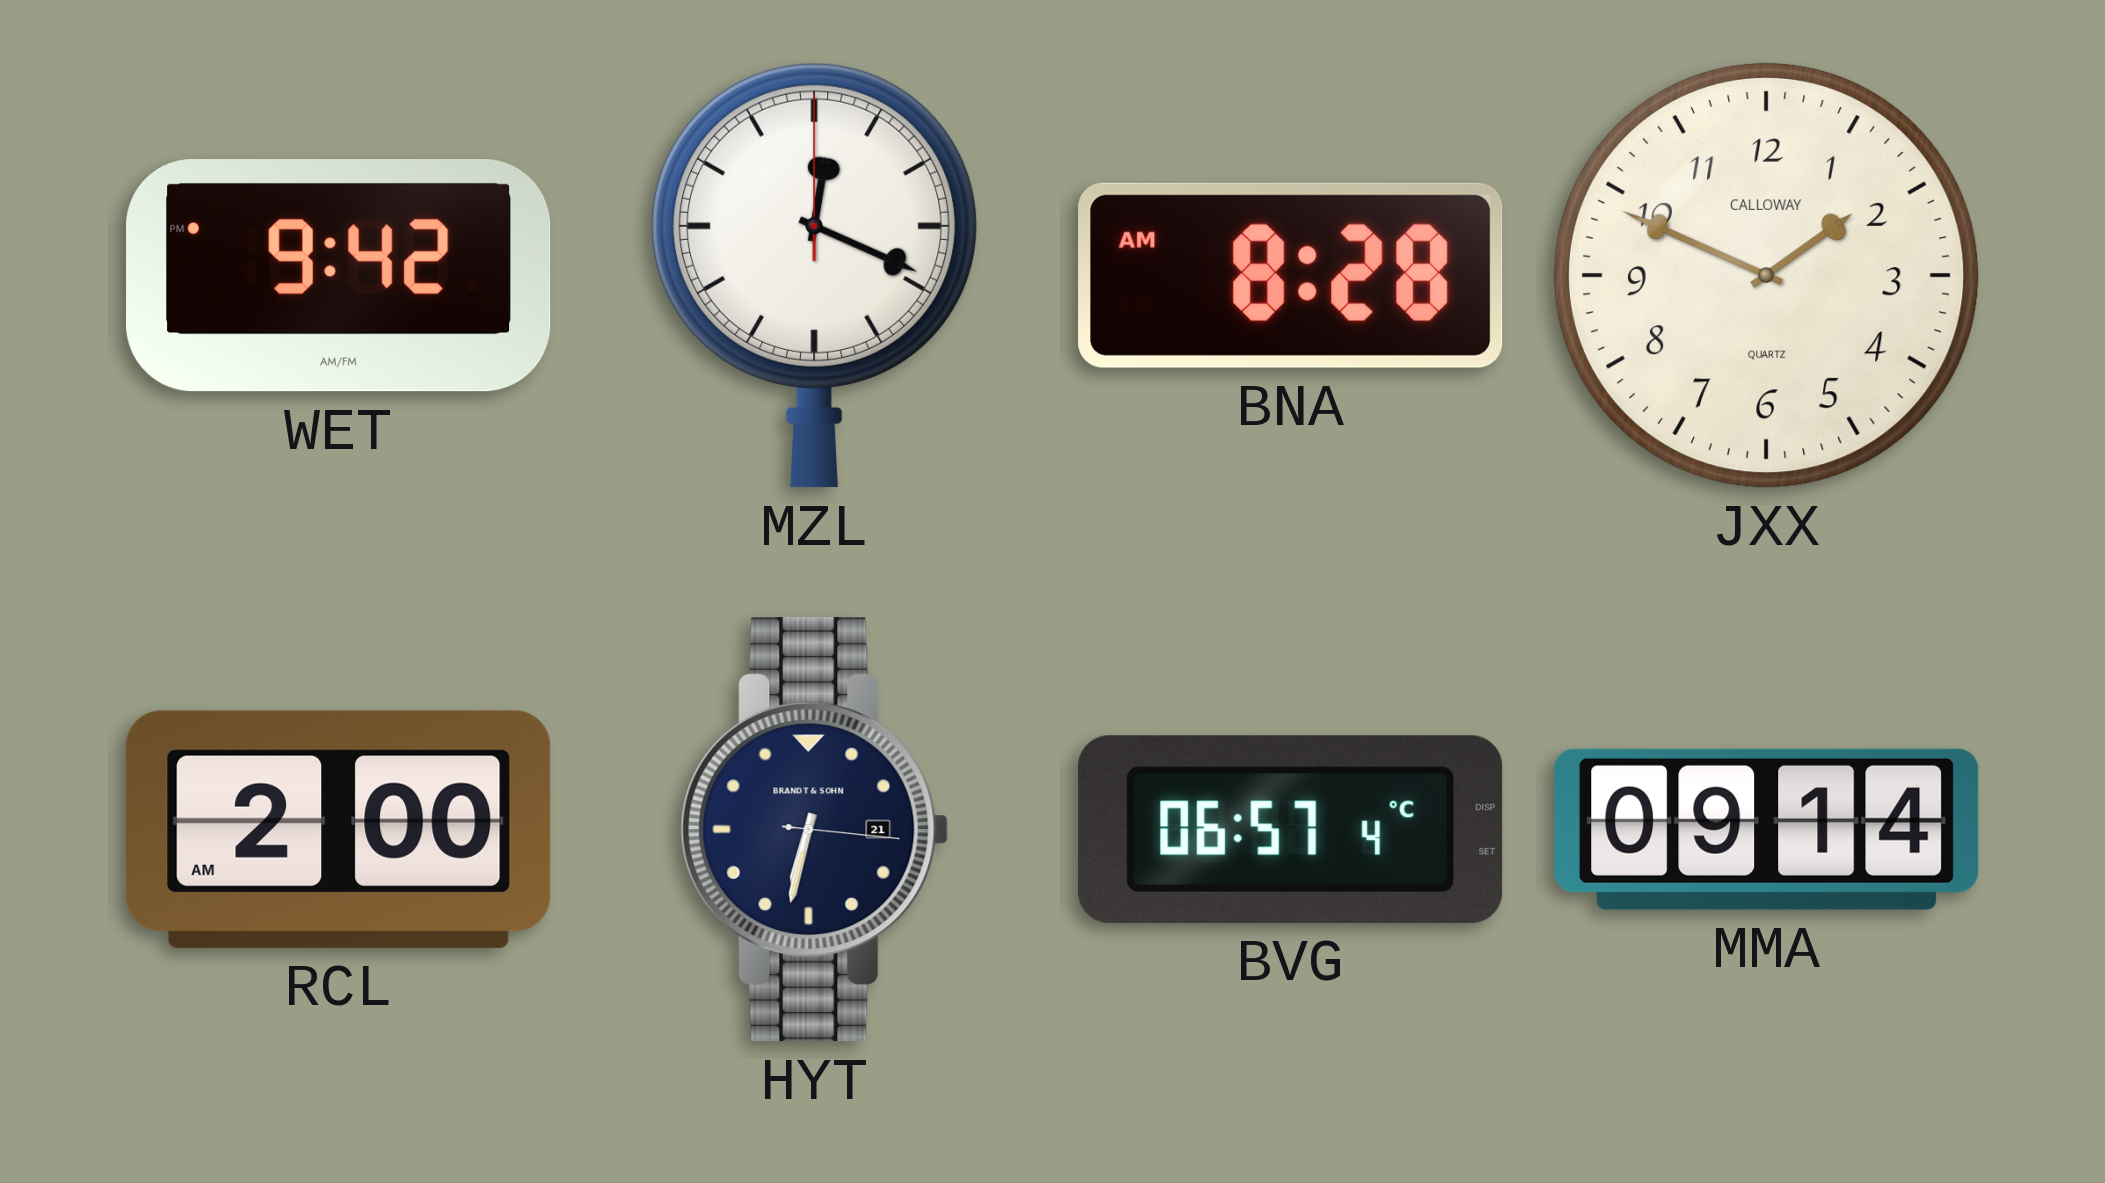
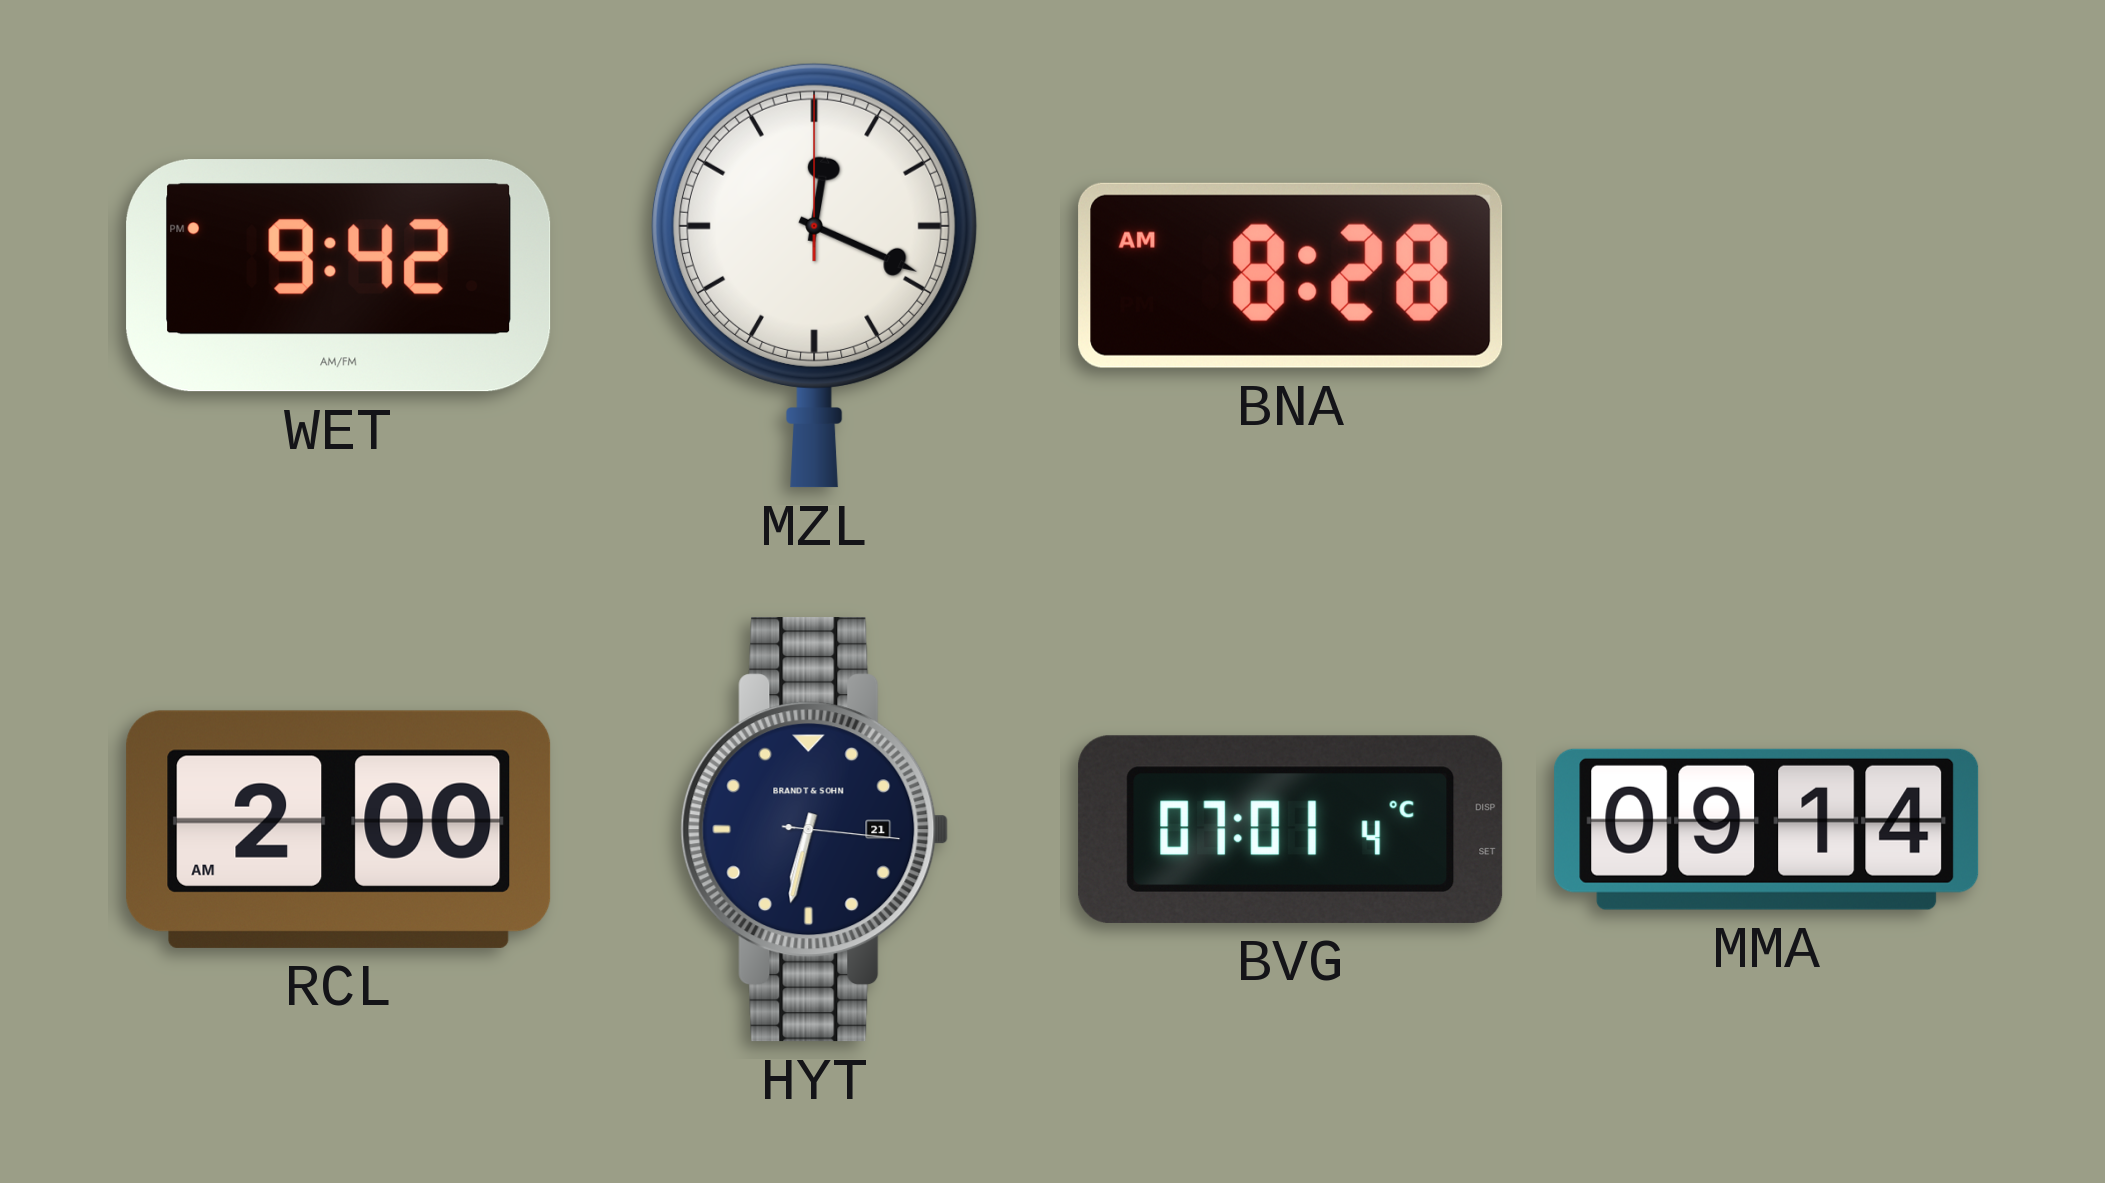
JXX: 1:49 -> none
BVG: 06:57 -> 07:01
